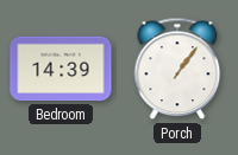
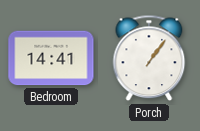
Bedroom: 14:39 -> 14:41
